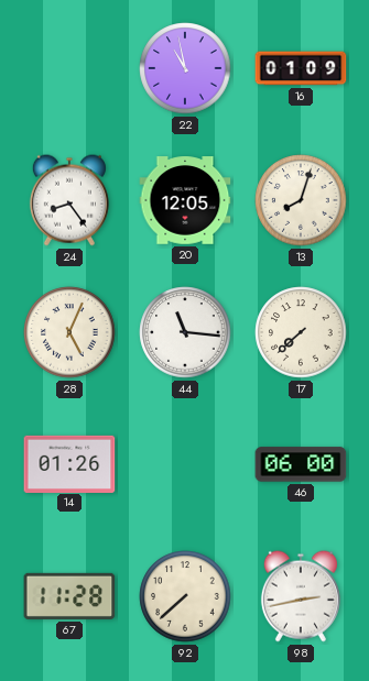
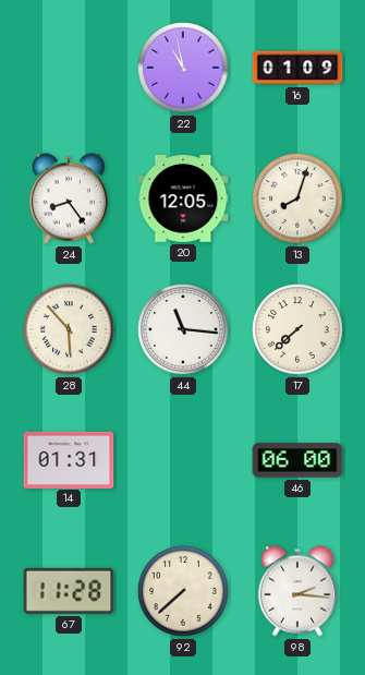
28: 5:04 -> 5:53
14: 01:26 -> 01:31
98: 2:43 -> 2:16
